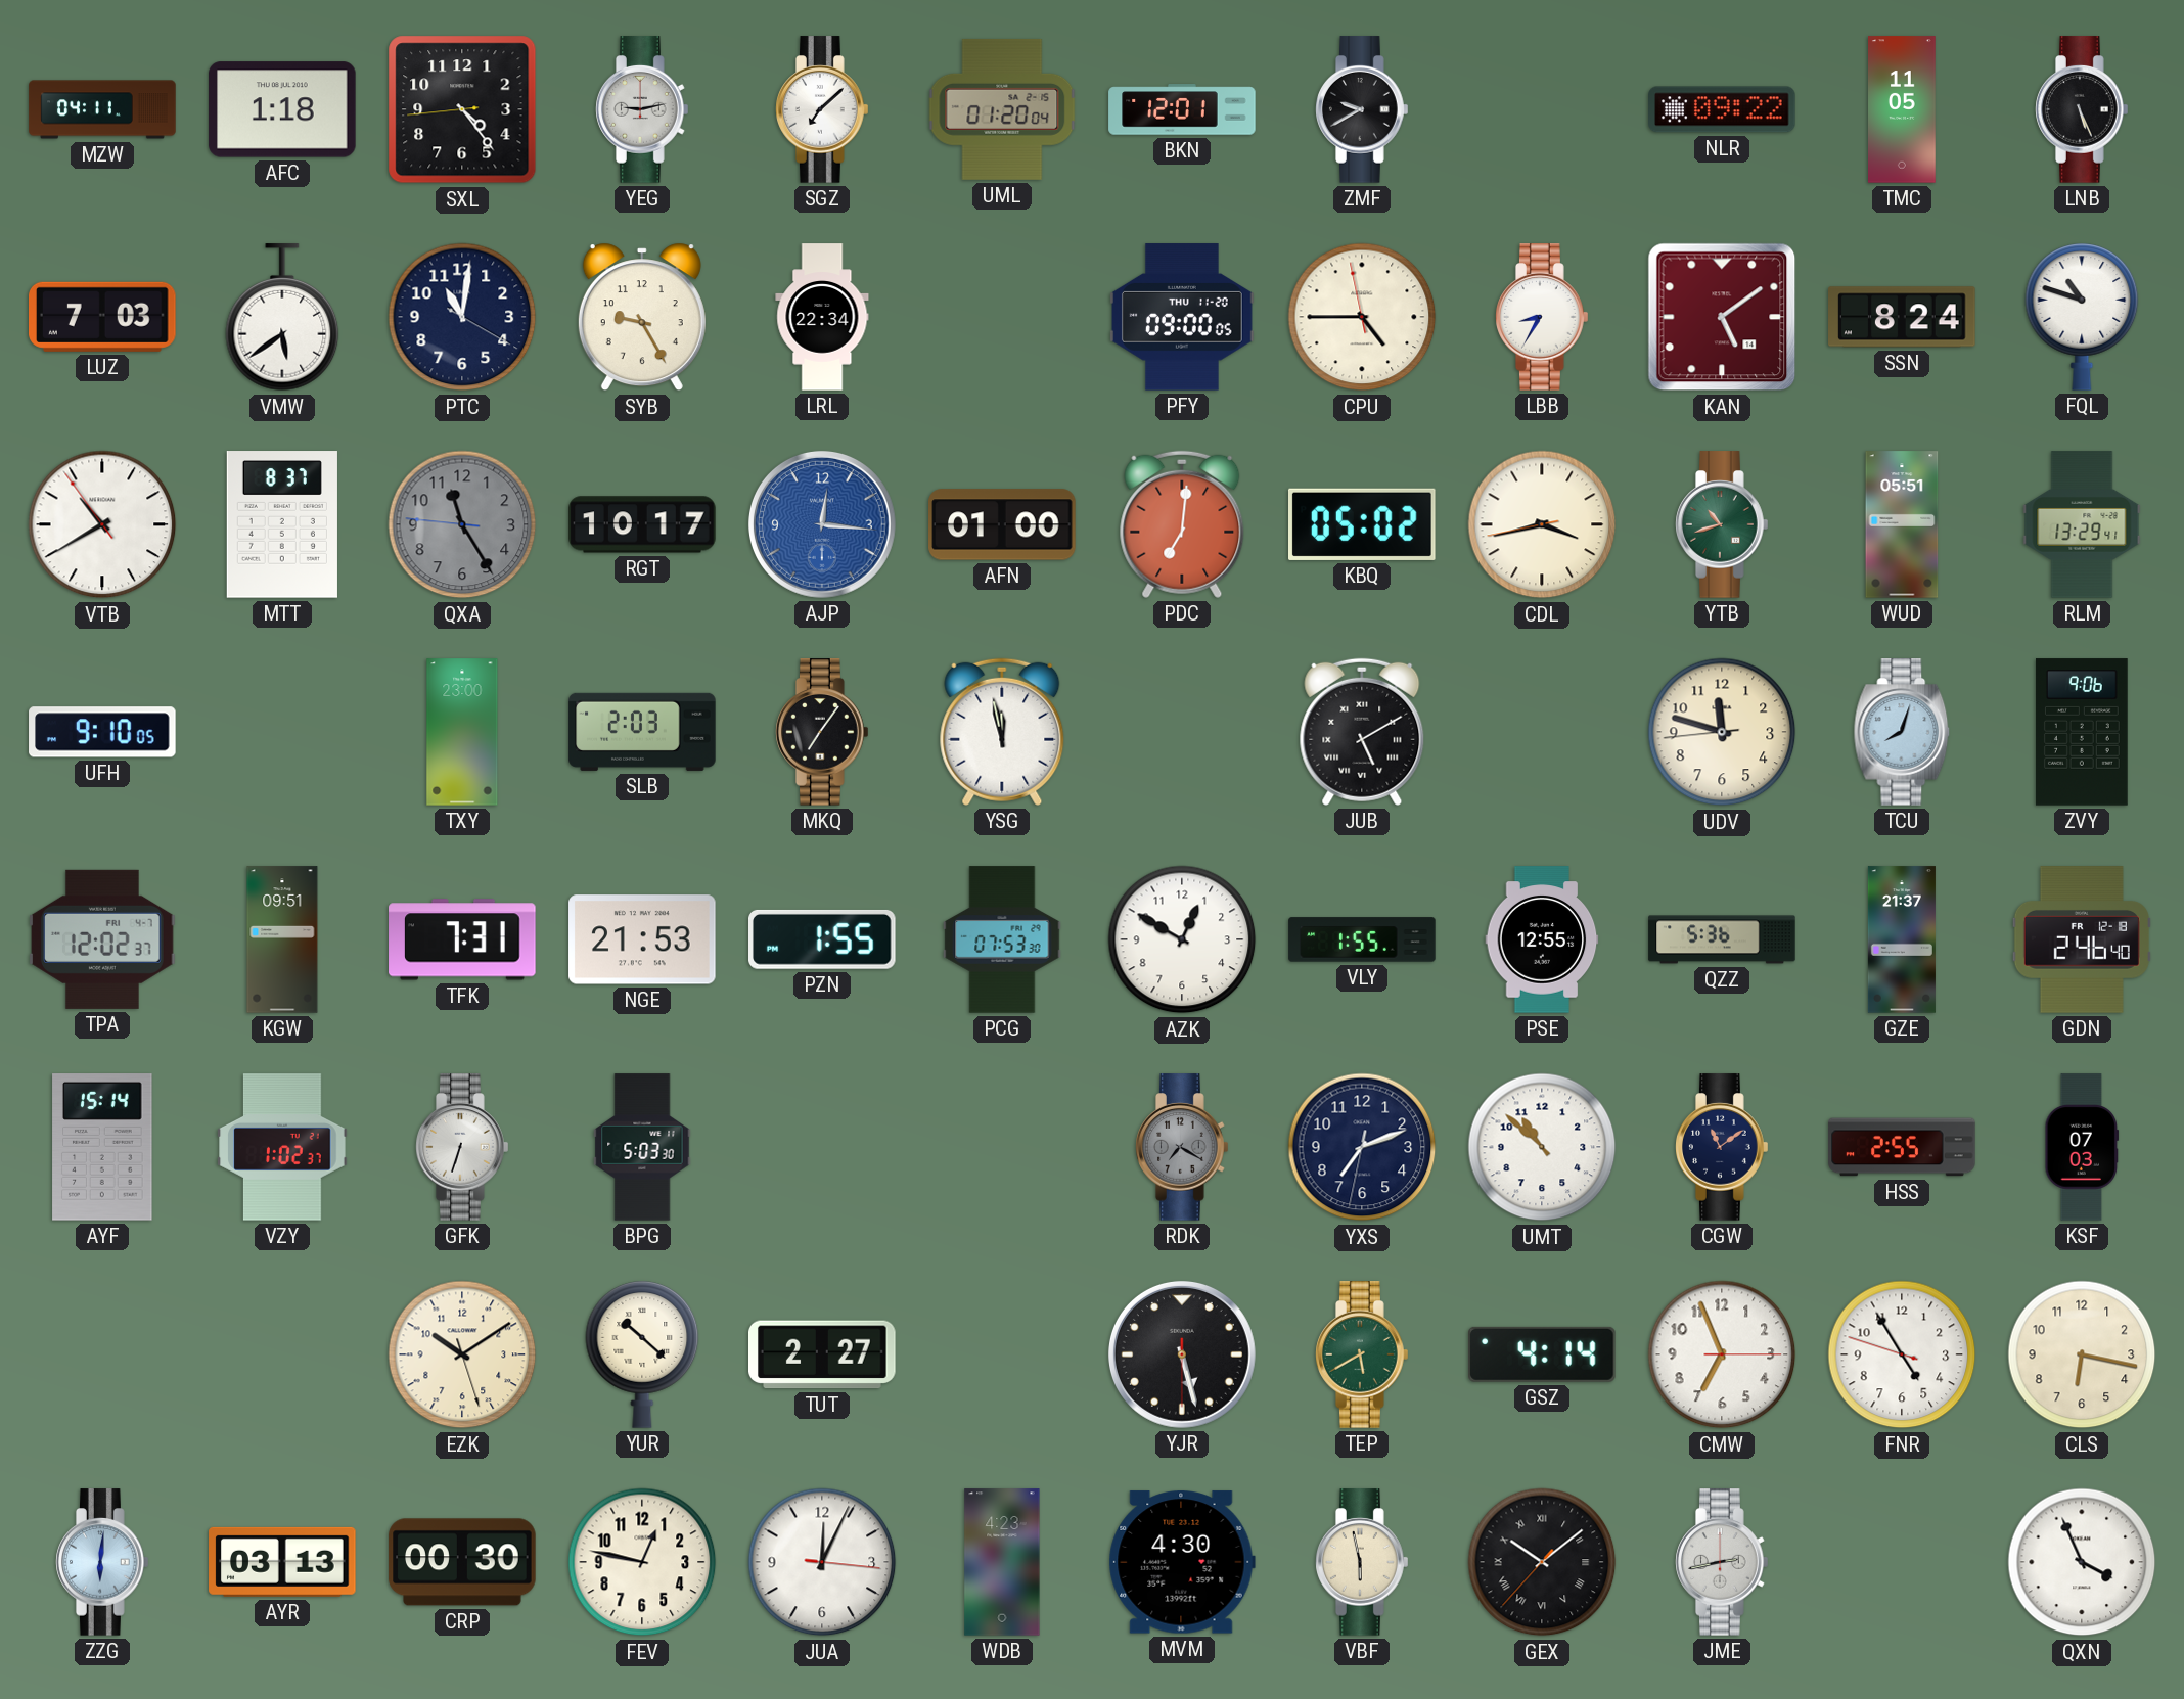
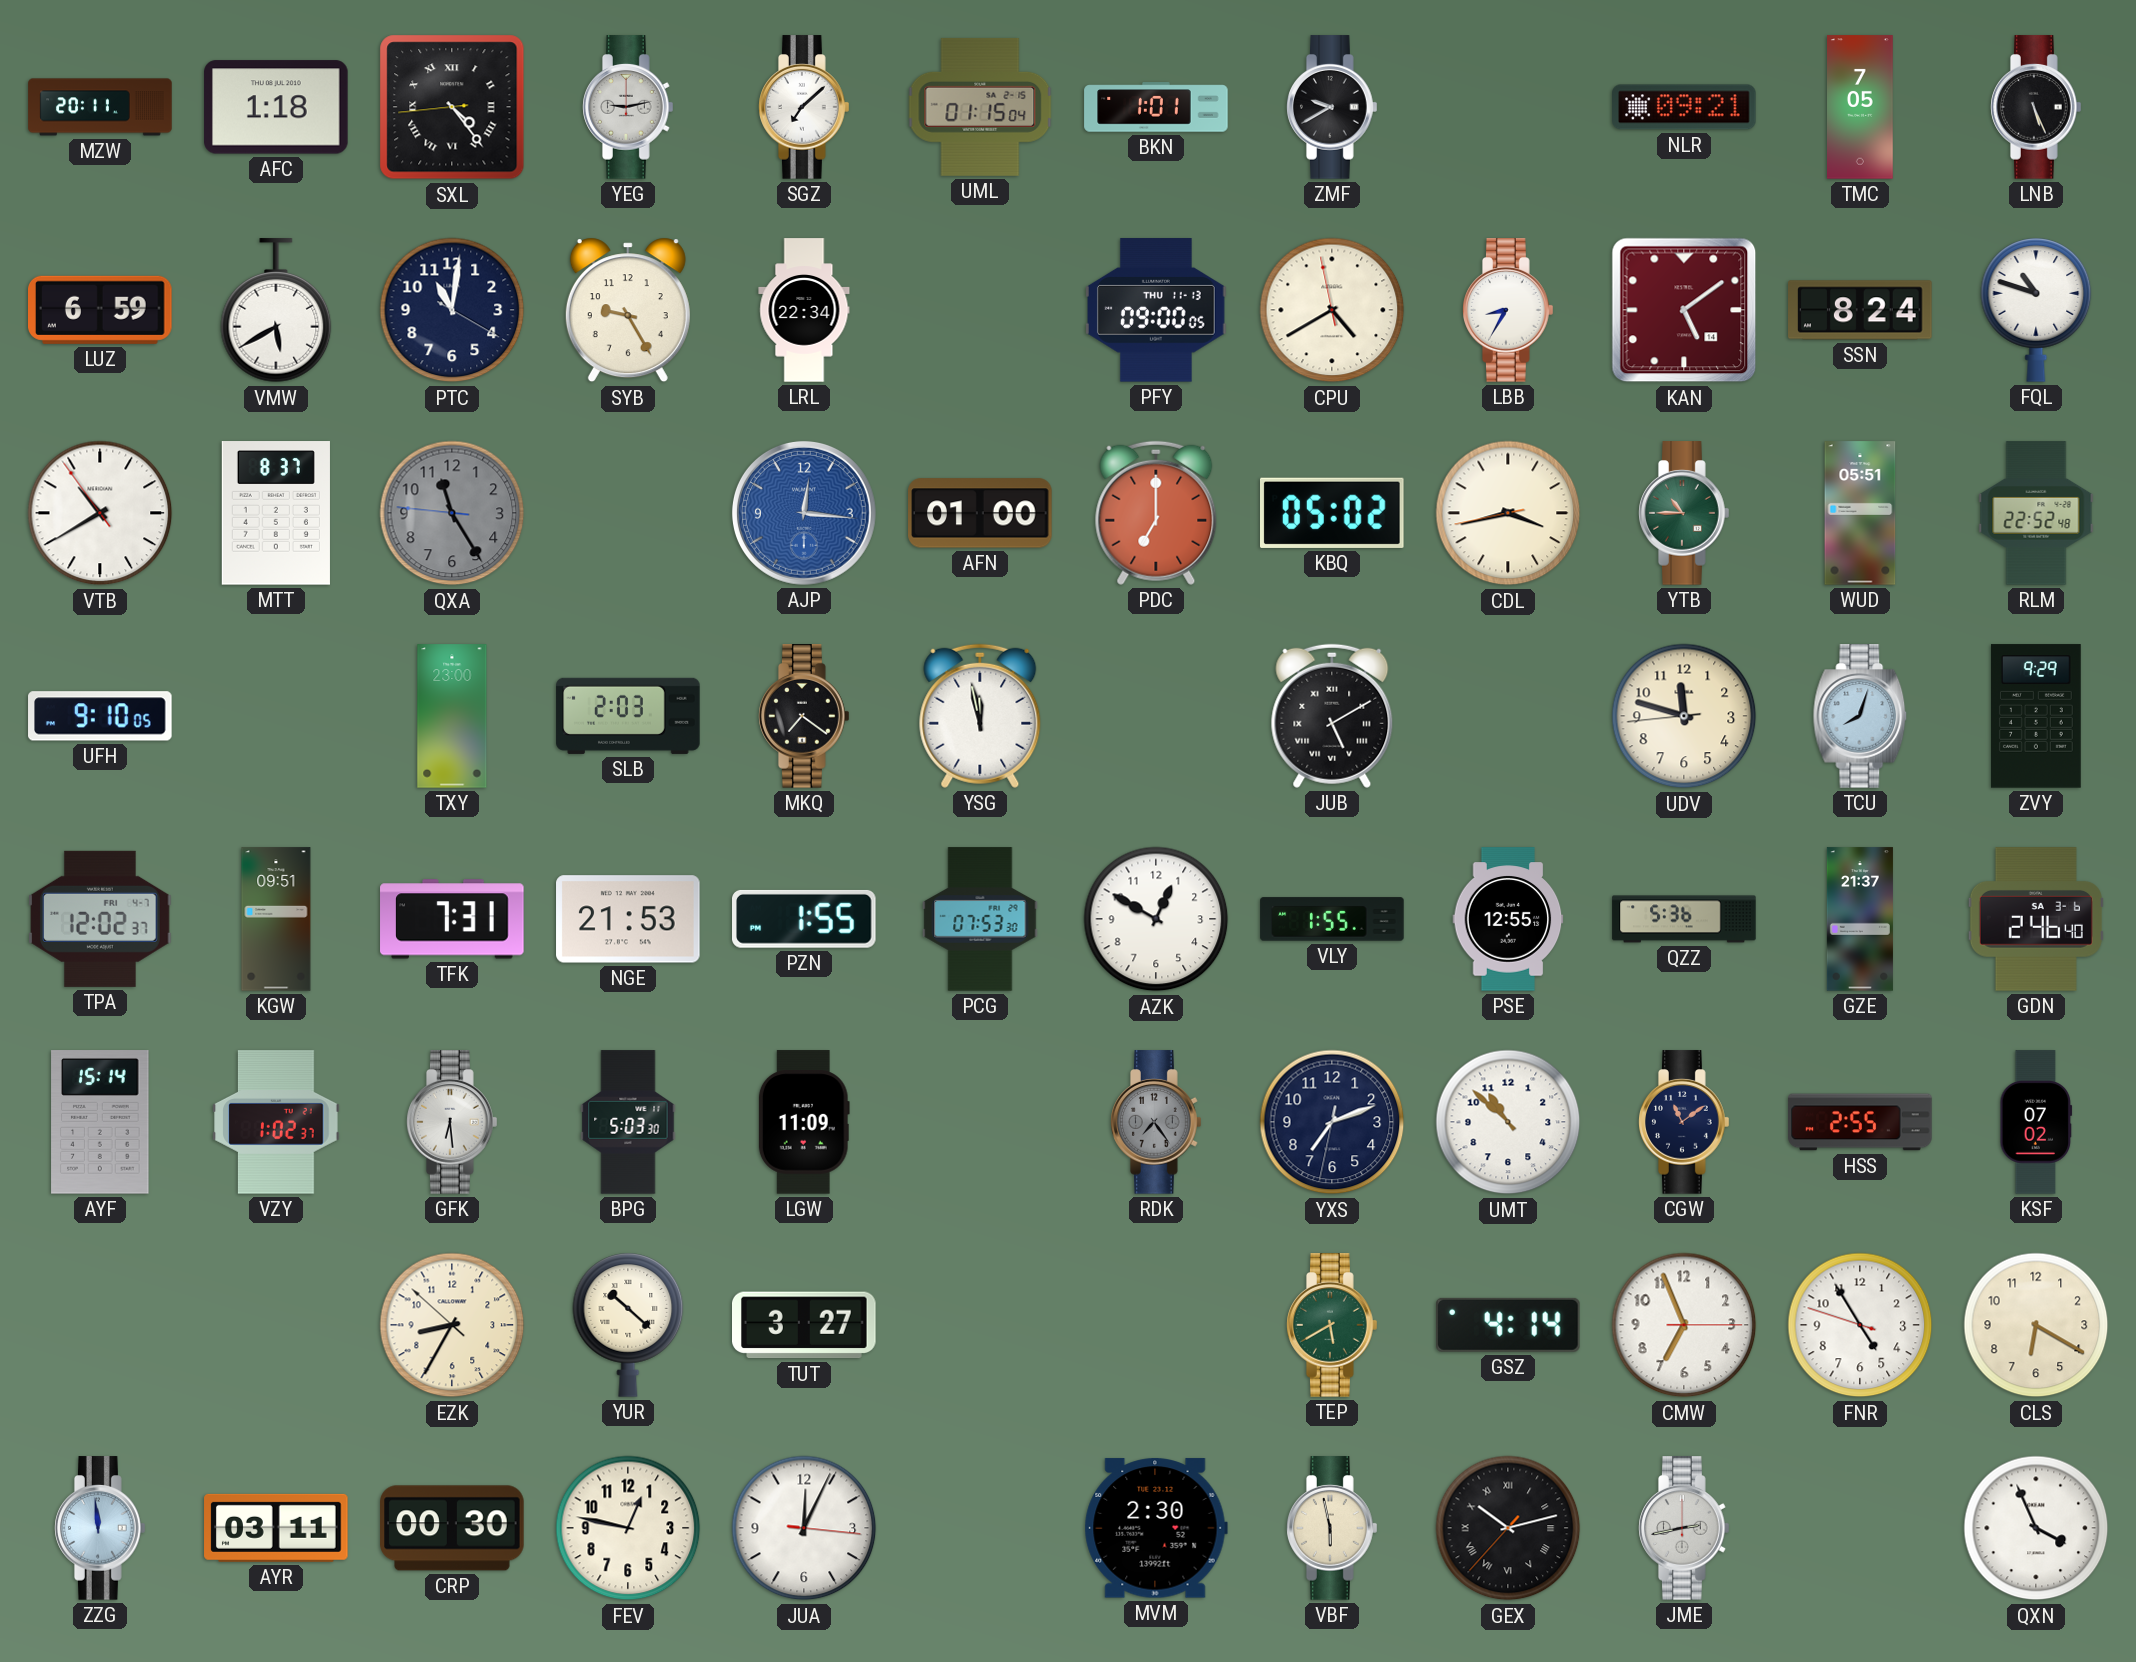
MZW: 04:11 -> 20:11
SXL numerals: Arabic -> Roman
UML: 01:20 -> 01:15
BKN: 12:01 -> 1:01
NLR: 09:22 -> 09:21
TMC: 11:05 -> 7:05
LUZ: 7:03 -> 6:59
VMW: 5:39 -> 5:40
PFY date: THU 11-20 -> THU 11-13
CPU: 4:44 -> 4:39
RGT: 10:17 -> none
PDC: 7:01 -> 7:00
YTB: 10:42 -> 10:45
RLM: 13:29 -> 22:52
MKQ: 7:06 -> 7:21
ZVY: 9:06 -> 9:29
GDN date: FR 12-18 -> SA 3-6
GFK: 6:33 -> 6:29
LGW: none -> 11:09
RDK: 7:20 -> 7:24
KSF: 07:03 -> 07:02
EZK: 10:09 -> 8:34
TUT: 2:27 -> 3:27
YJR: 5:27 -> none
CLS: 6:17 -> 6:20
ZZG: 6:01 -> 11:59
AYR: 03:13 -> 03:11
WDB: 4:23 -> none
MVM: 4:30 -> 2:30
GEX: 10:08 -> 10:12
